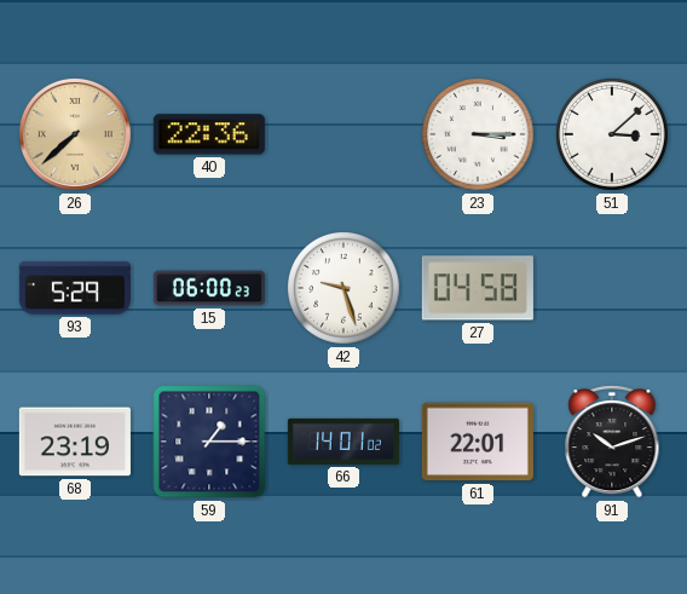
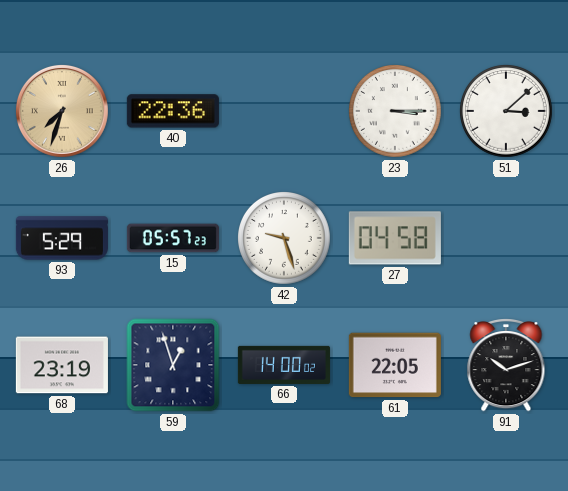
26: 7:38 -> 7:33
15: 06:00 -> 05:57
59: 1:15 -> 12:57
66: 14:01 -> 14:00
61: 22:01 -> 22:05
